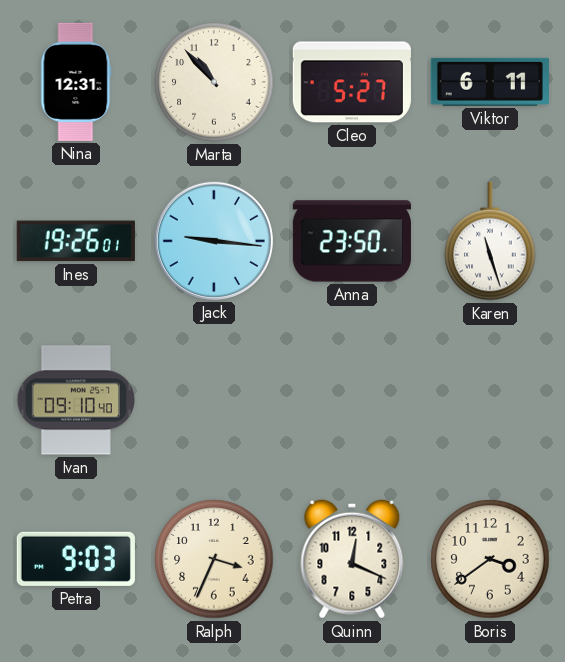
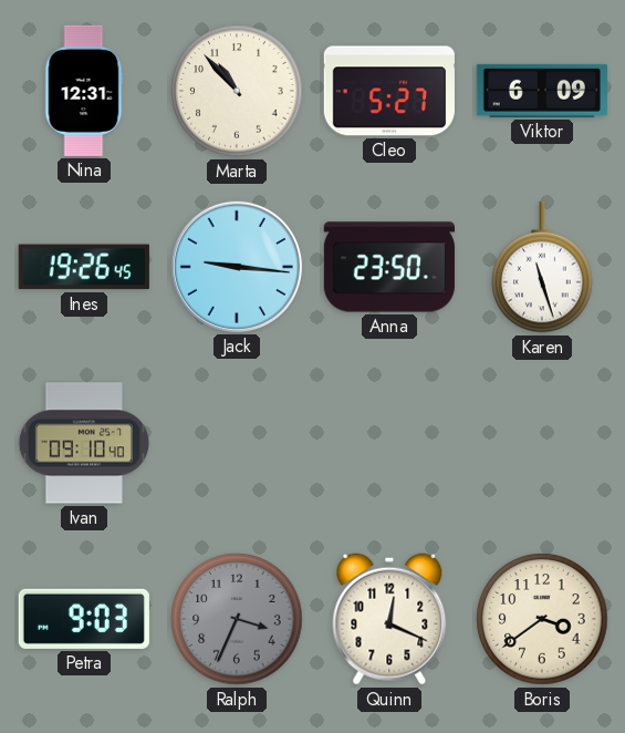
Viktor: 6:11 -> 6:09
Ines: 19:26:01 -> 19:26:45
Ralph dial: cream -> grey
